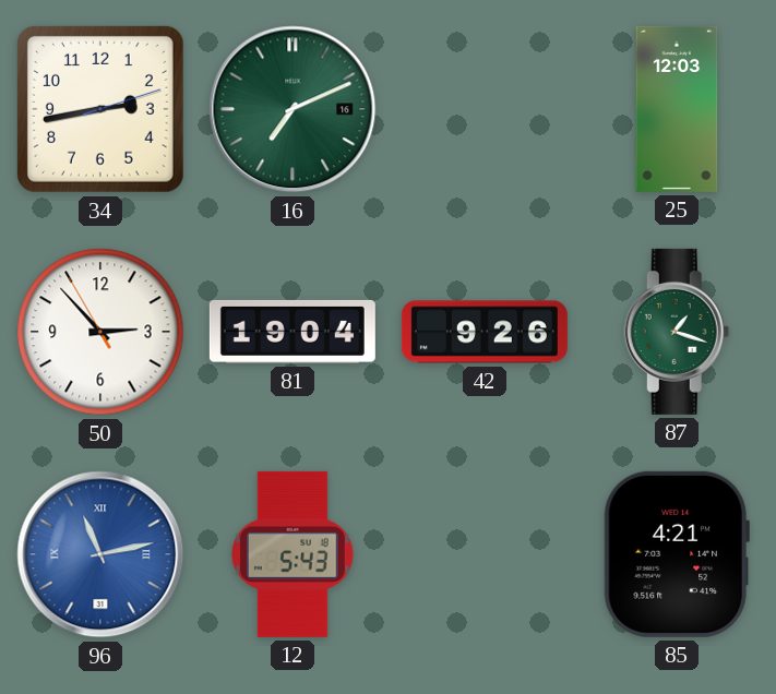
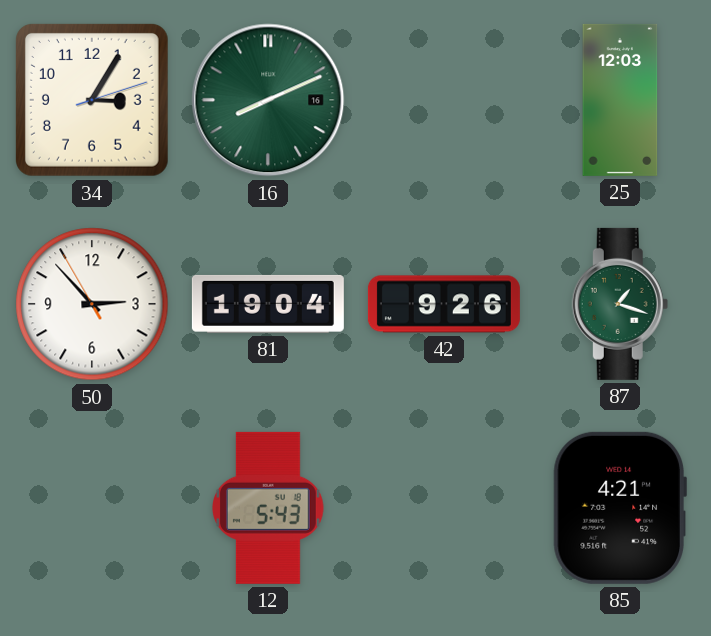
34: 2:43 -> 3:05
16: 7:11 -> 8:11
96: 11:13 -> none
